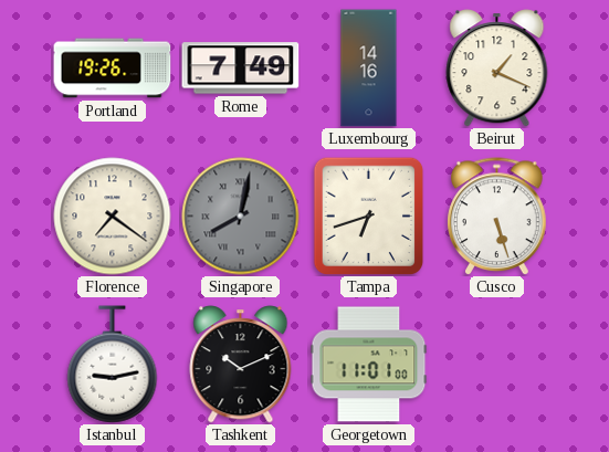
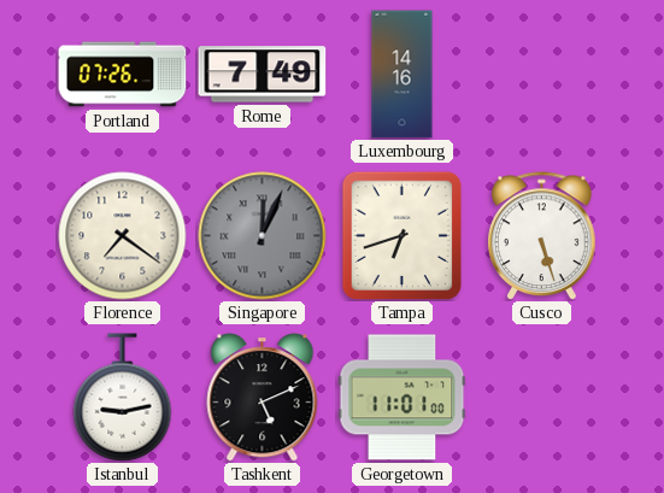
Portland: 19:26 -> 07:26
Beirut: 1:19 -> none
Singapore: 8:02 -> 12:04
Tashkent: 10:11 -> 5:11
